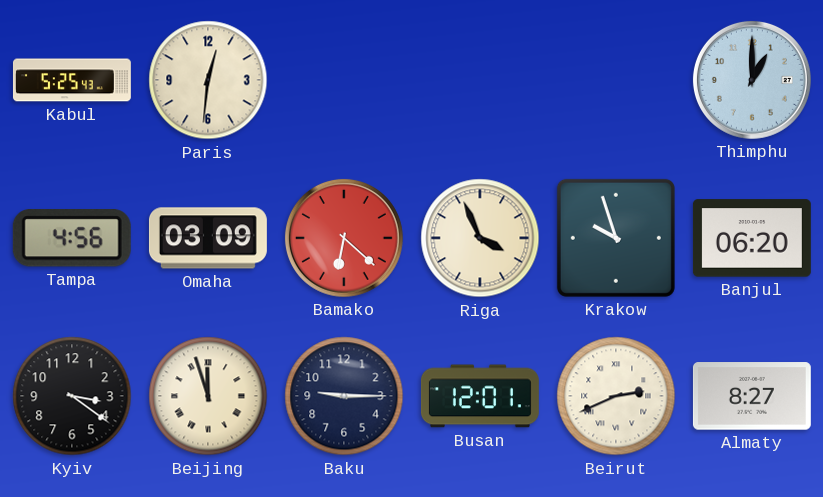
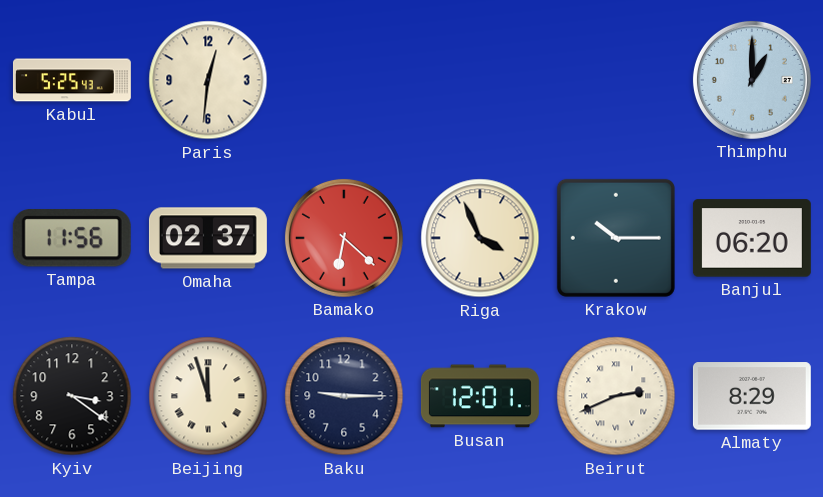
Tampa: 4:56 -> 11:56
Omaha: 03:09 -> 02:37
Krakow: 9:57 -> 10:15
Almaty: 8:27 -> 8:29
